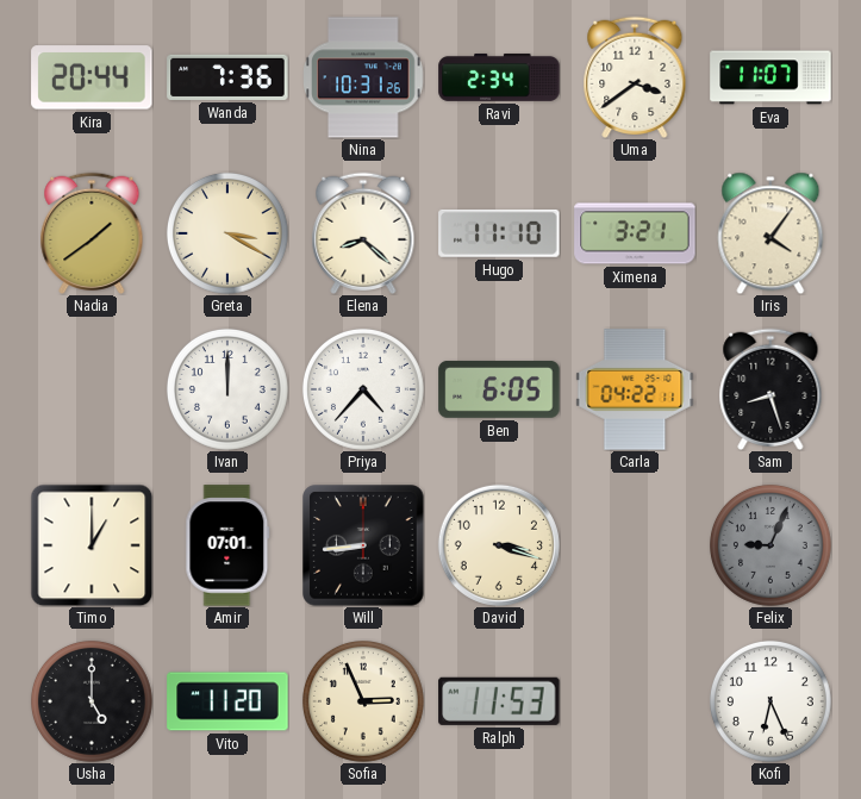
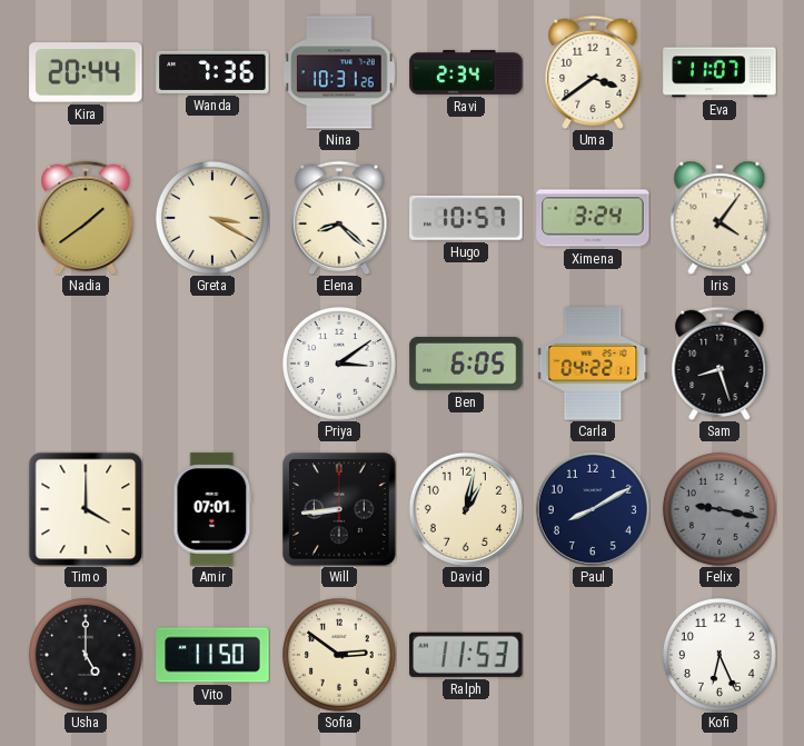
Hugo: 11:10 -> 10:57
Ximena: 3:21 -> 3:24
Ivan: 12:00 -> none
Priya: 4:37 -> 3:09
Timo: 1:00 -> 4:00
David: 3:18 -> 1:02
Paul: none -> 8:10
Felix: 9:04 -> 9:17
Vito: 11:20 -> 11:50
Sofia: 2:56 -> 2:51
